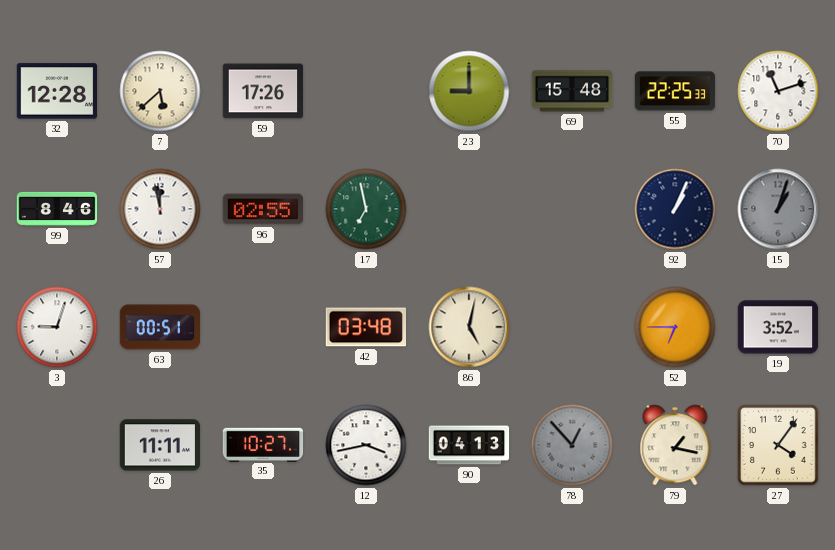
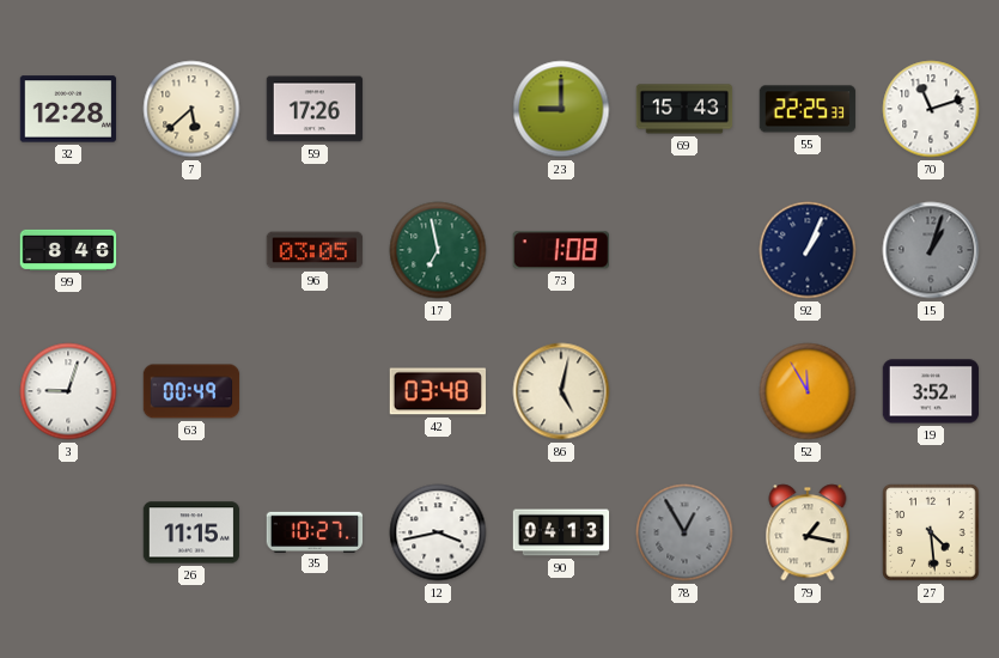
69: 15:48 -> 15:43
57: 11:58 -> none
96: 02:55 -> 03:05
73: none -> 1:08
63: 00:51 -> 00:49
52: 6:45 -> 11:55
26: 11:11 -> 11:15
78: 12:53 -> 12:55
27: 4:06 -> 4:29
